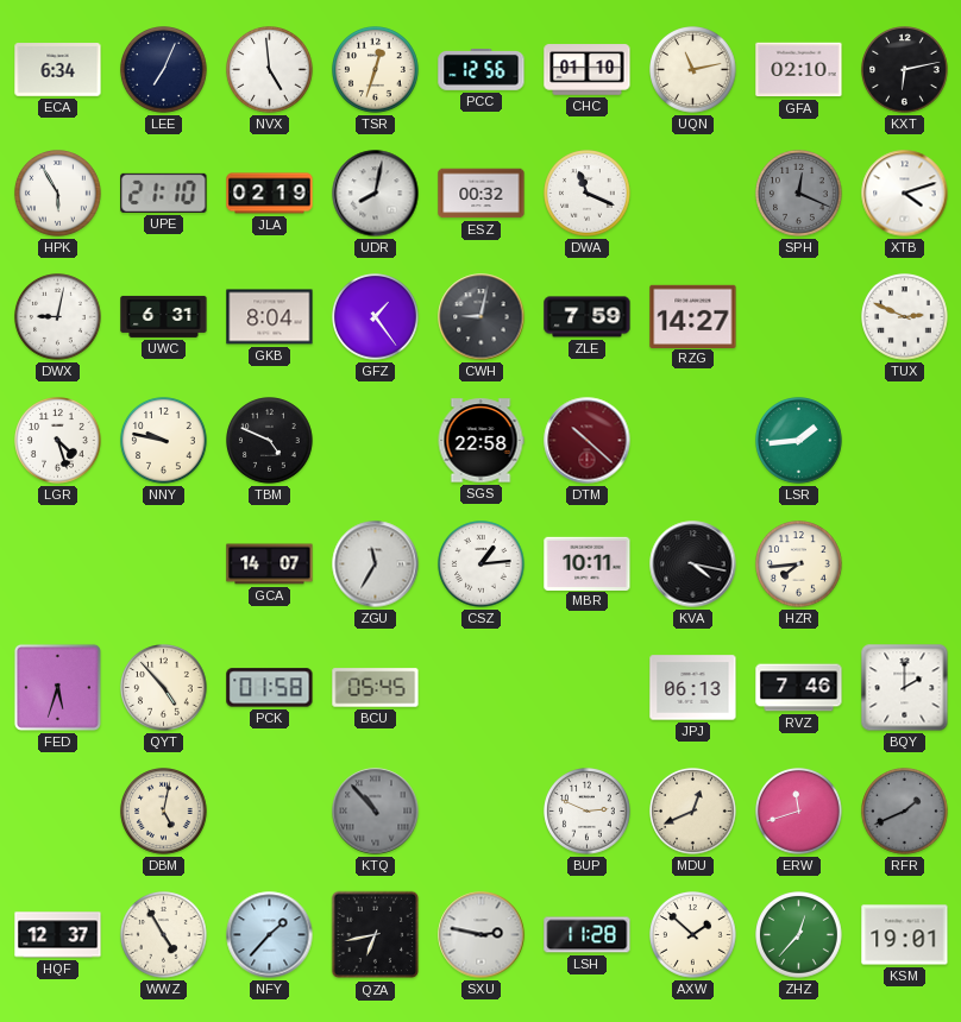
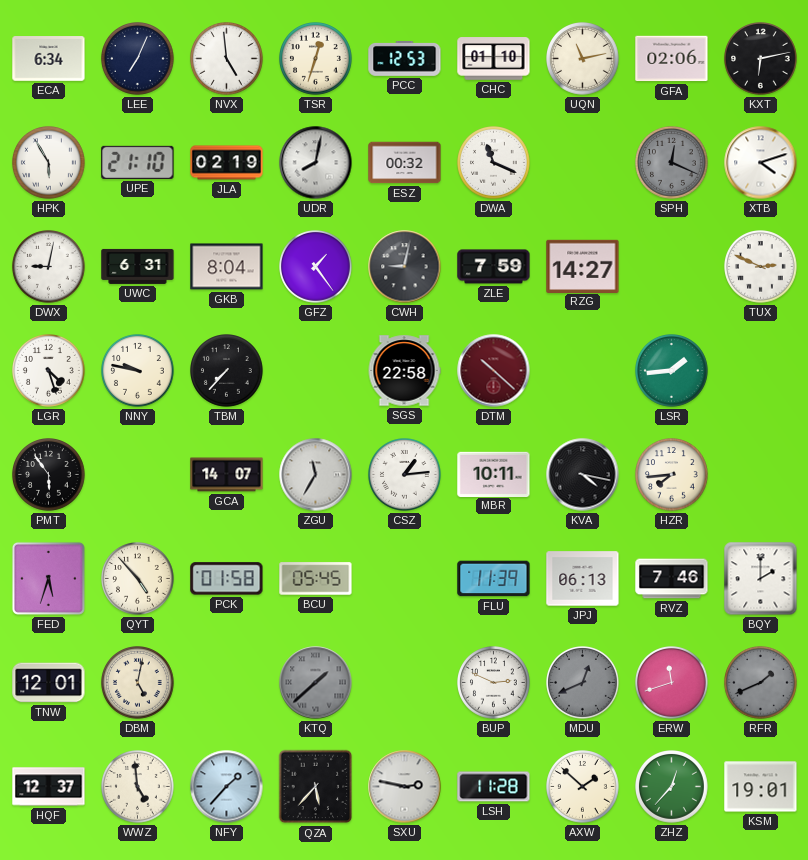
PCC: 12:56 -> 12:53
GFA: 02:10 -> 02:06
TBM: 4:49 -> 7:37
PMT: none -> 5:54
FLU: none -> 11:39
TNW: none -> 12:01
KTQ: 10:53 -> 1:38
MDU dial: cream -> grey
WWZ: 4:55 -> 4:59
QZA: 6:43 -> 5:37
